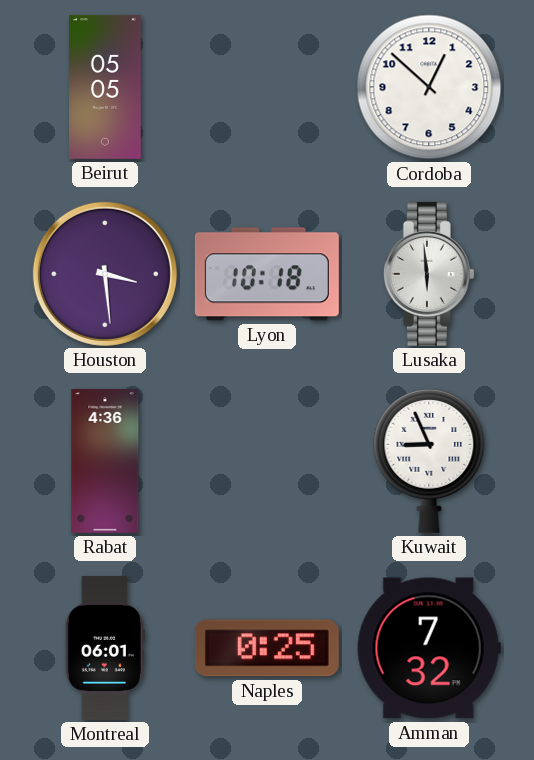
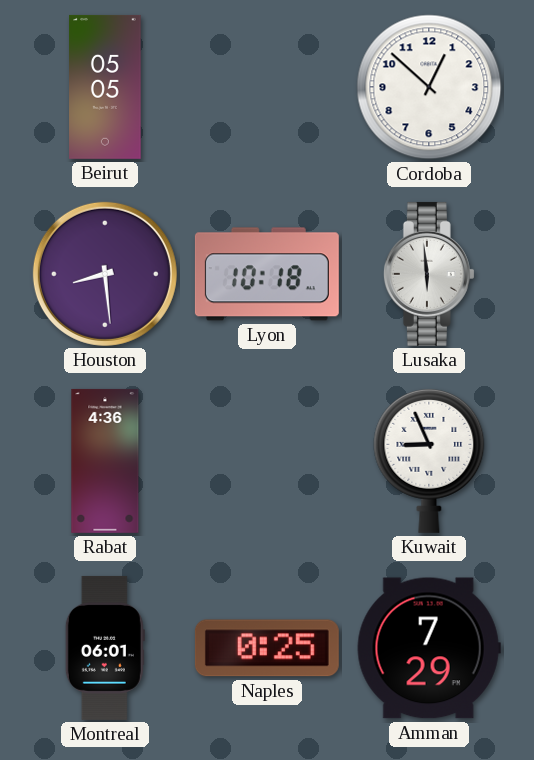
Houston: 3:29 -> 8:29
Amman: 7:32 -> 7:29
